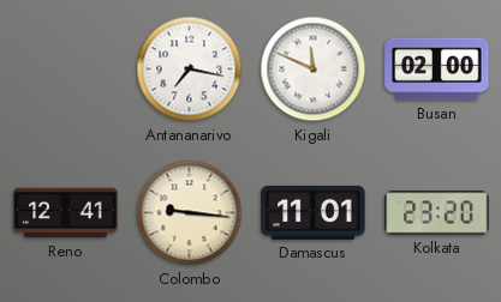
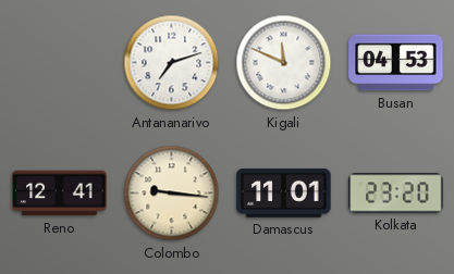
Antananarivo: 7:17 -> 7:12
Busan: 02:00 -> 04:53
